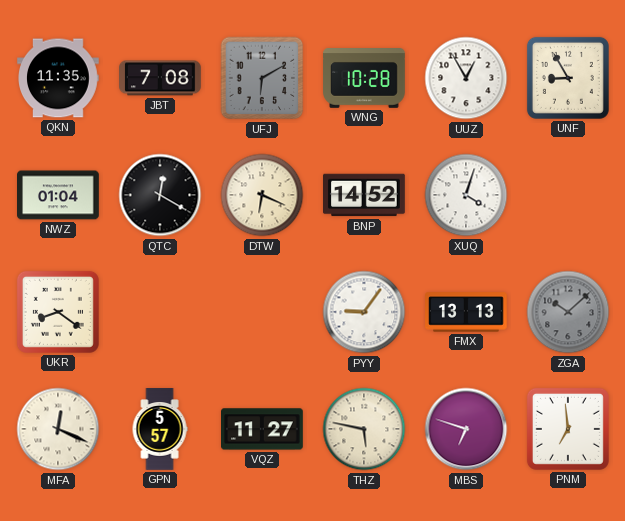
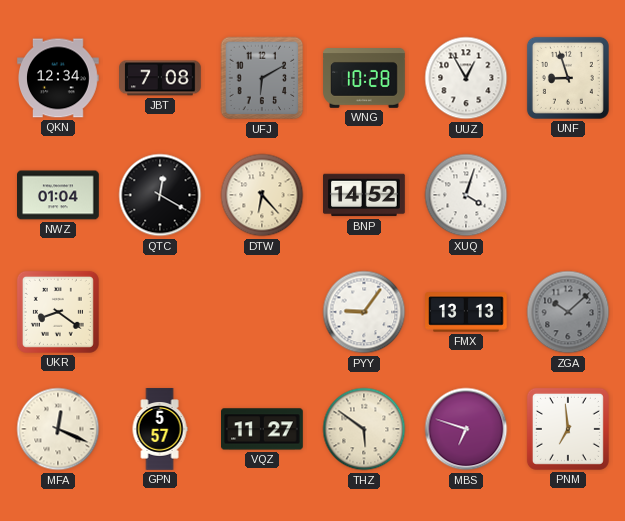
QKN: 11:35 -> 12:34
UNF: 8:55 -> 8:57
DTW: 6:19 -> 6:23
THZ: 5:47 -> 5:51
